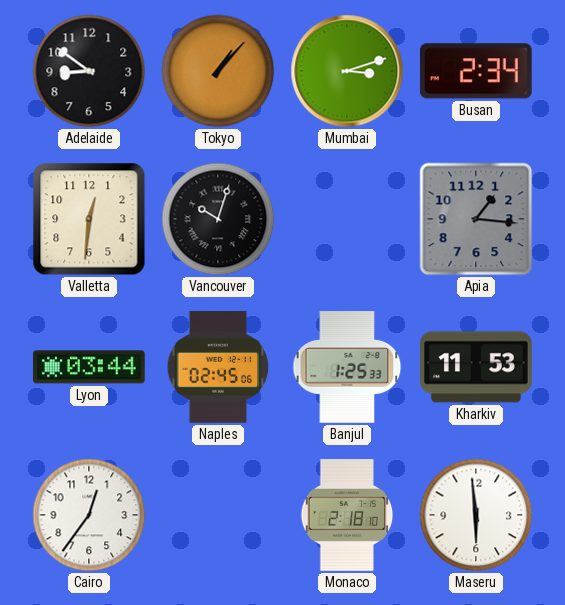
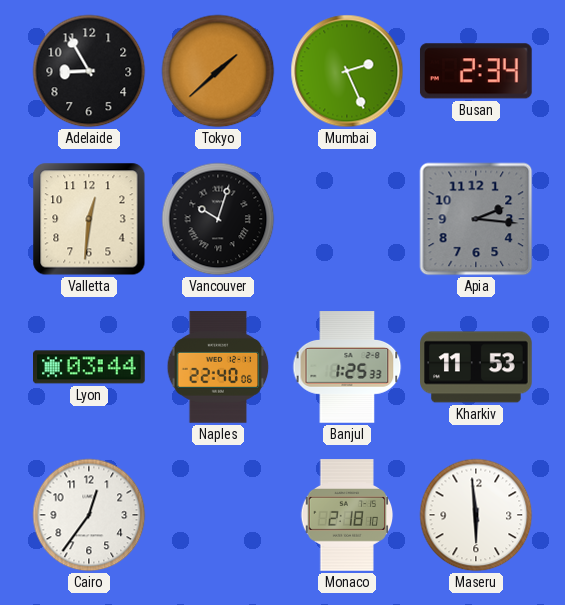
Adelaide: 8:51 -> 8:55
Tokyo: 1:07 -> 1:38
Mumbai: 3:12 -> 2:26
Apia: 1:16 -> 2:16
Naples: 02:45 -> 22:40
